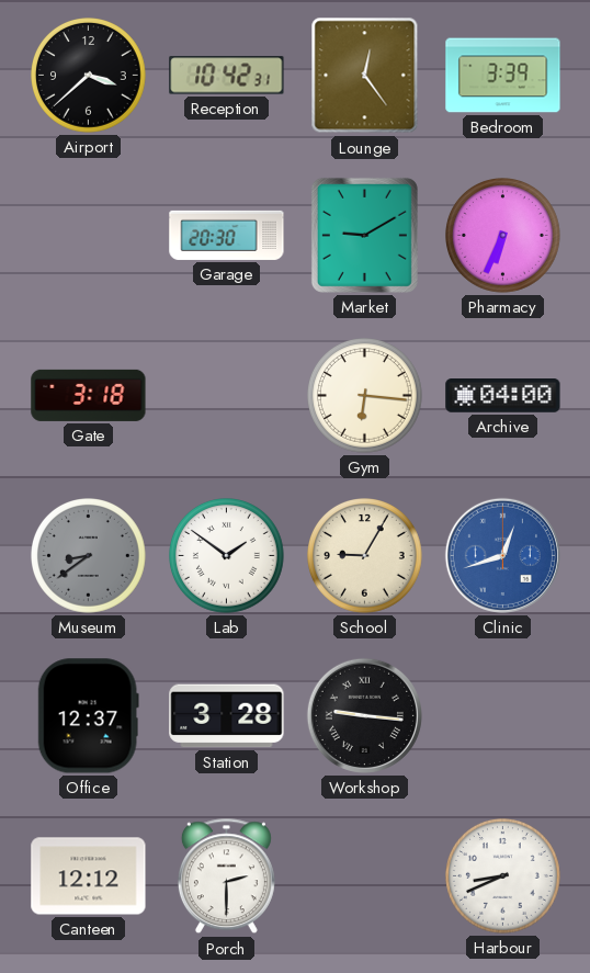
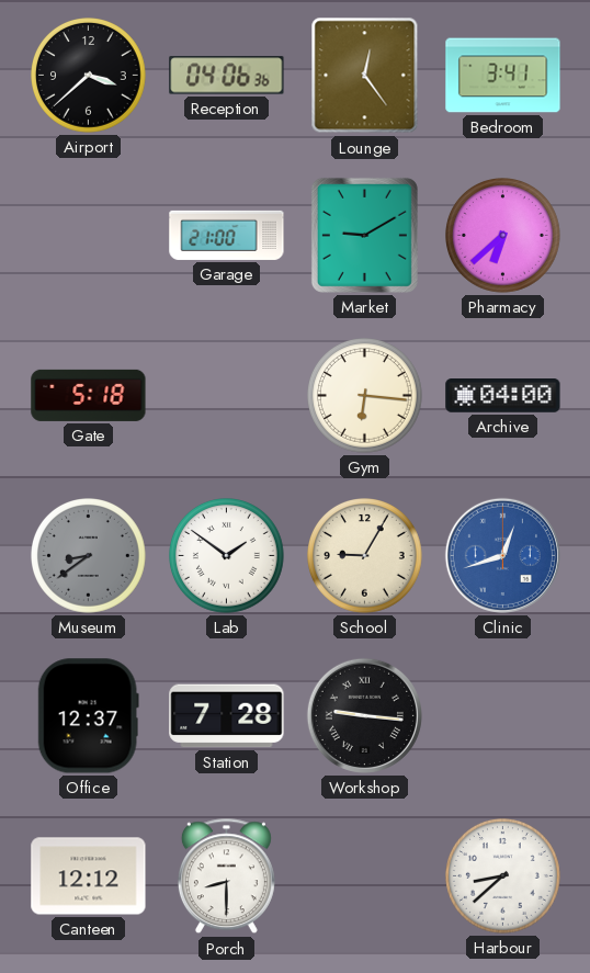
Reception: 10:42 -> 04:06
Bedroom: 3:39 -> 3:41
Garage: 20:30 -> 21:00
Pharmacy: 6:34 -> 6:38
Gate: 3:18 -> 5:18
Station: 3:28 -> 7:28
Porch: 2:30 -> 8:30
Harbour: 8:41 -> 8:38
